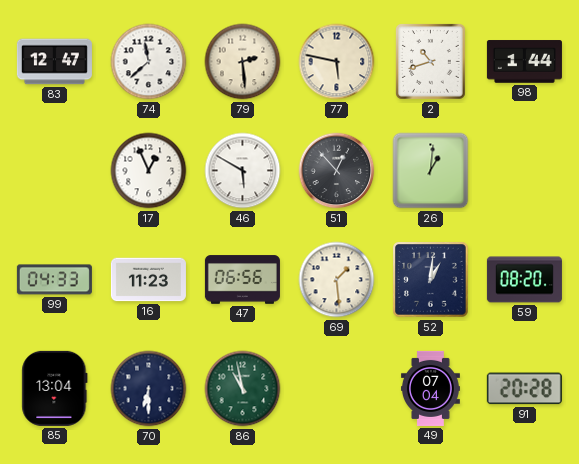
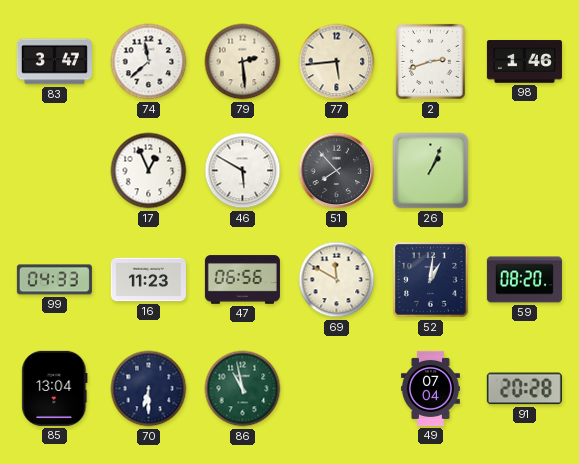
83: 12:47 -> 3:47
77: 5:47 -> 5:44
2: 10:42 -> 2:42
98: 1:44 -> 1:46
51: 12:53 -> 7:53
26: 1:01 -> 1:04
69: 1:29 -> 11:50
